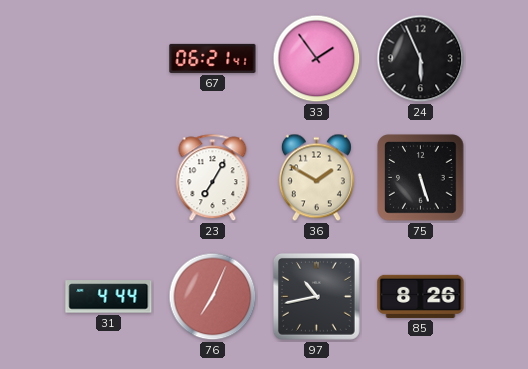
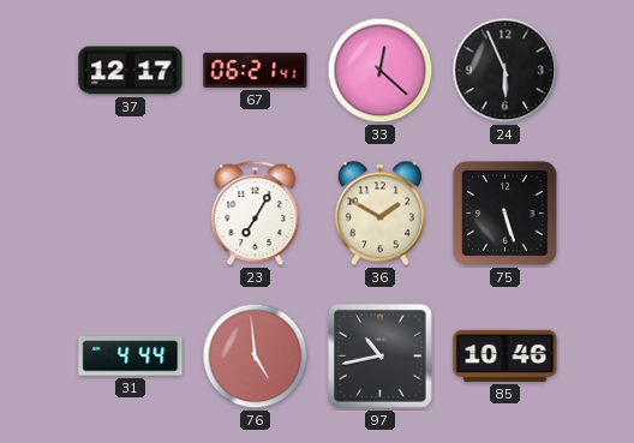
37: none -> 12:17
33: 1:54 -> 12:22
76: 7:04 -> 4:59
85: 8:26 -> 10:46
